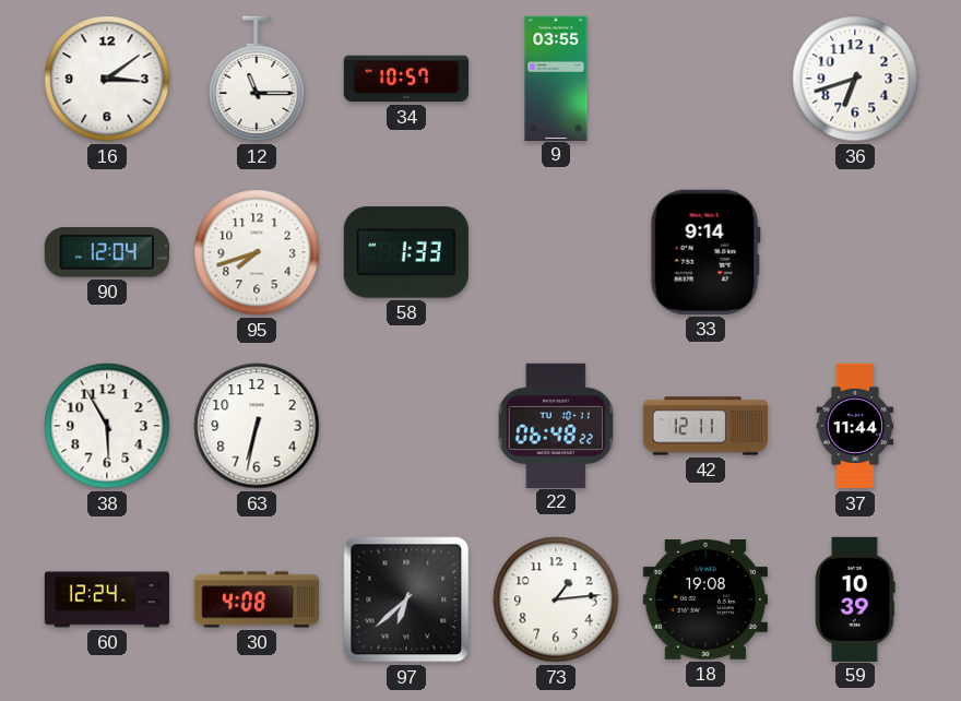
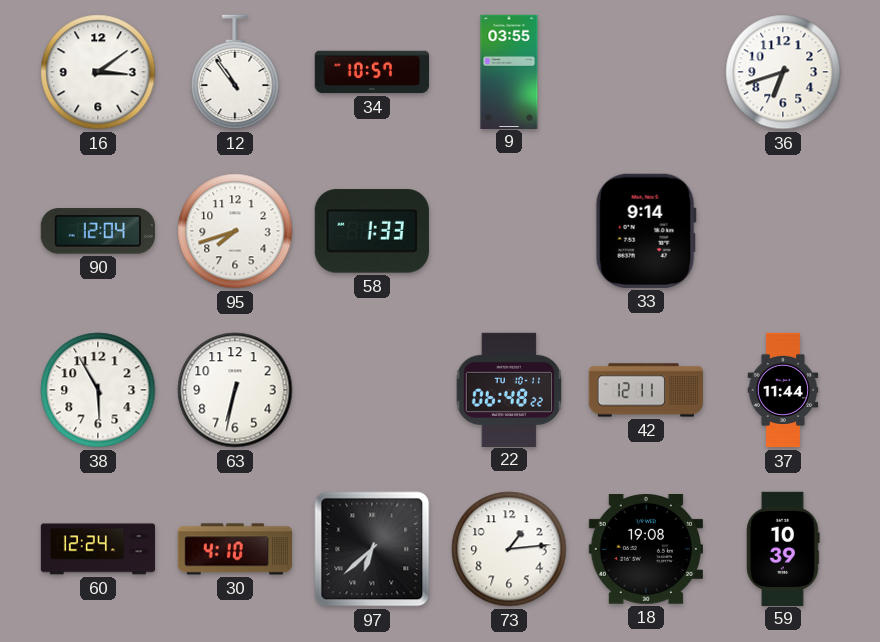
12: 11:15 -> 10:54
30: 4:08 -> 4:10
